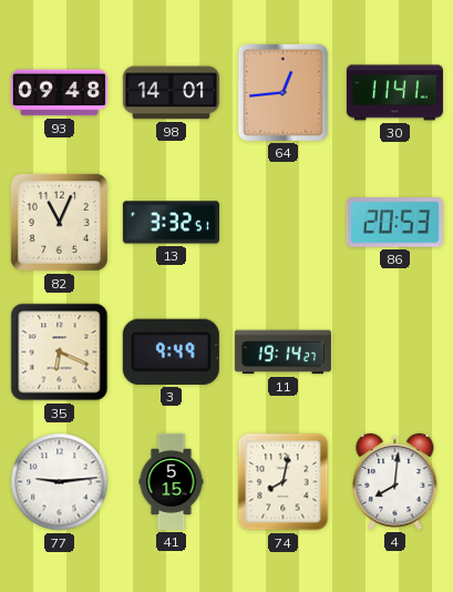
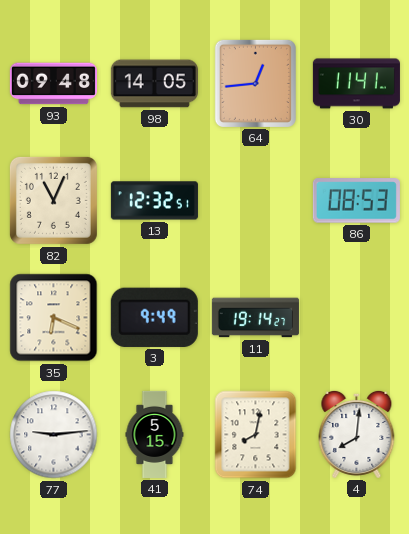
98: 14:01 -> 14:05
13: 3:32 -> 12:32
86: 20:53 -> 08:53
